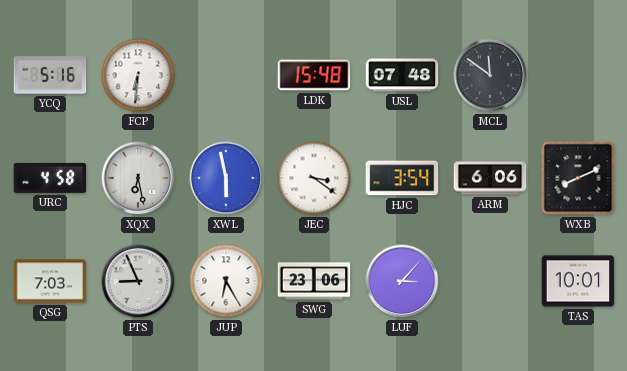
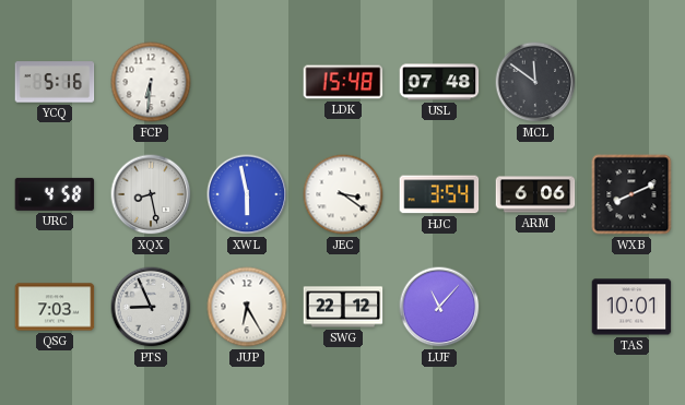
XQX: 6:28 -> 8:28
SWG: 23:06 -> 22:12
LUF: 3:07 -> 11:07
